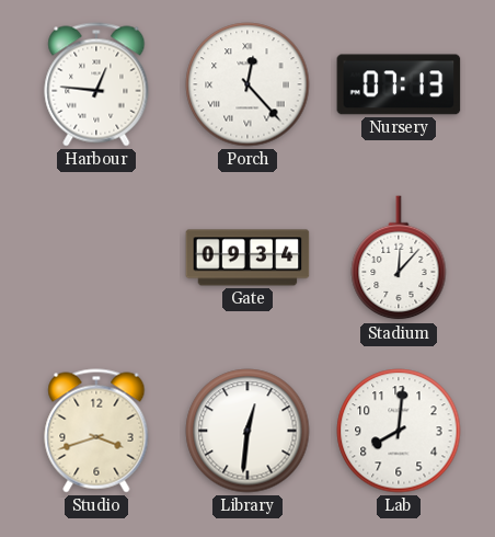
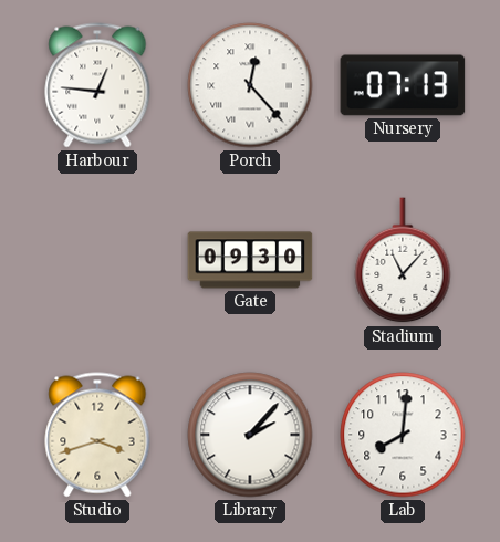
Gate: 09:34 -> 09:30
Stadium: 12:07 -> 11:07
Library: 12:31 -> 2:07
